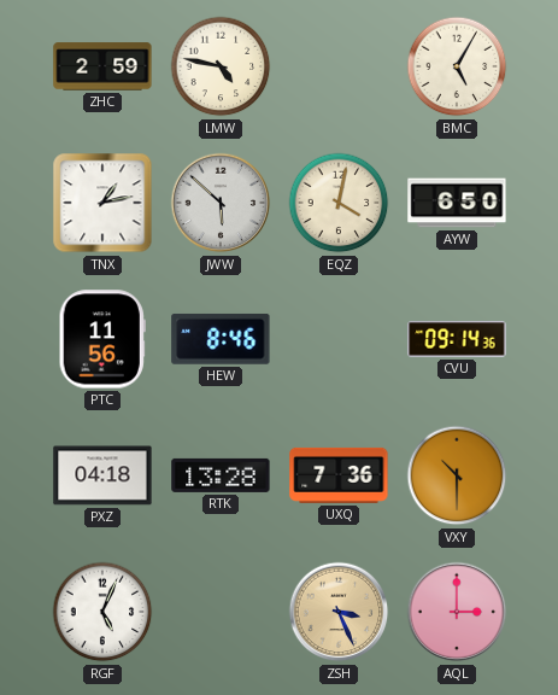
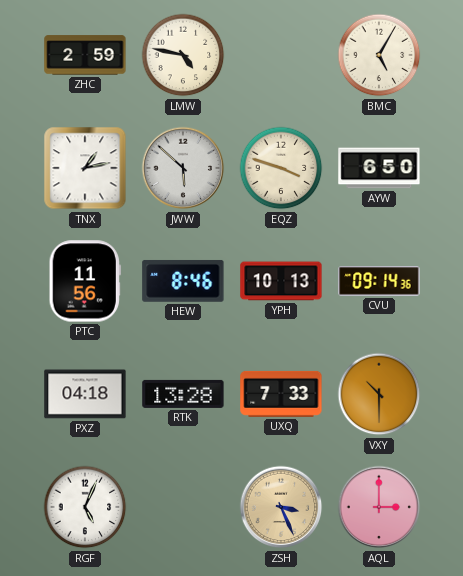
EQZ: 4:02 -> 3:48
YPH: none -> 10:13
UXQ: 7:36 -> 7:33
